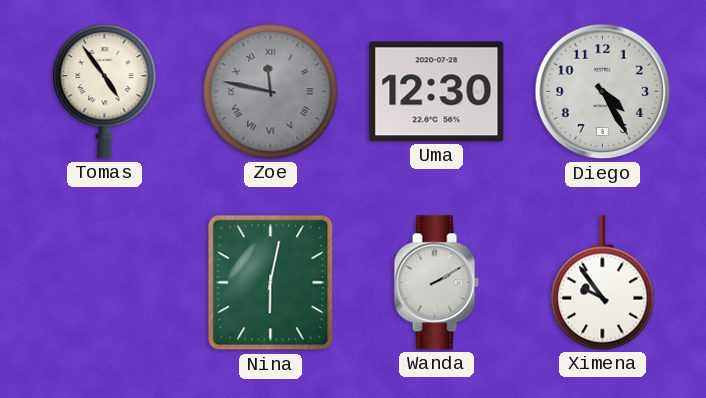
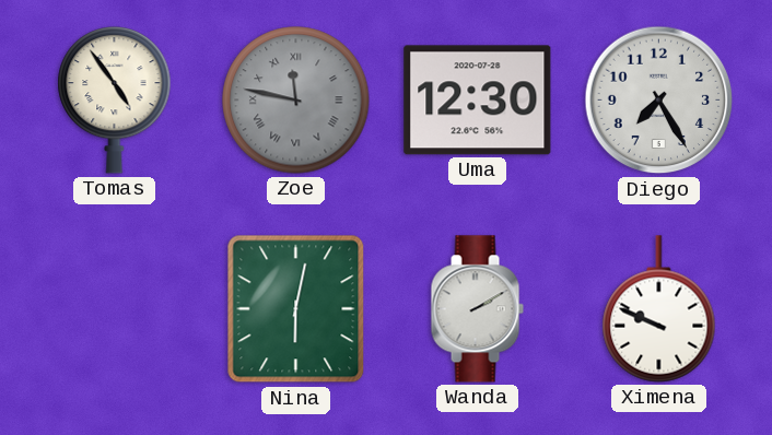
Diego: 4:25 -> 7:25
Ximena: 9:54 -> 9:49
